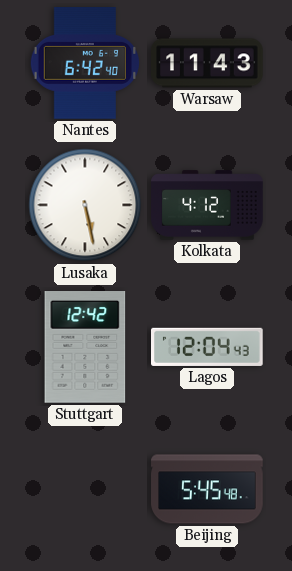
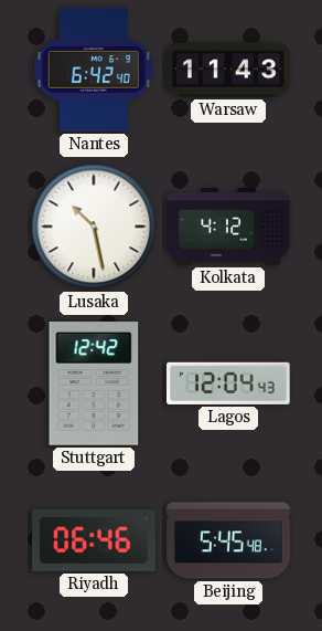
Lusaka: 5:28 -> 10:28
Riyadh: none -> 06:46
